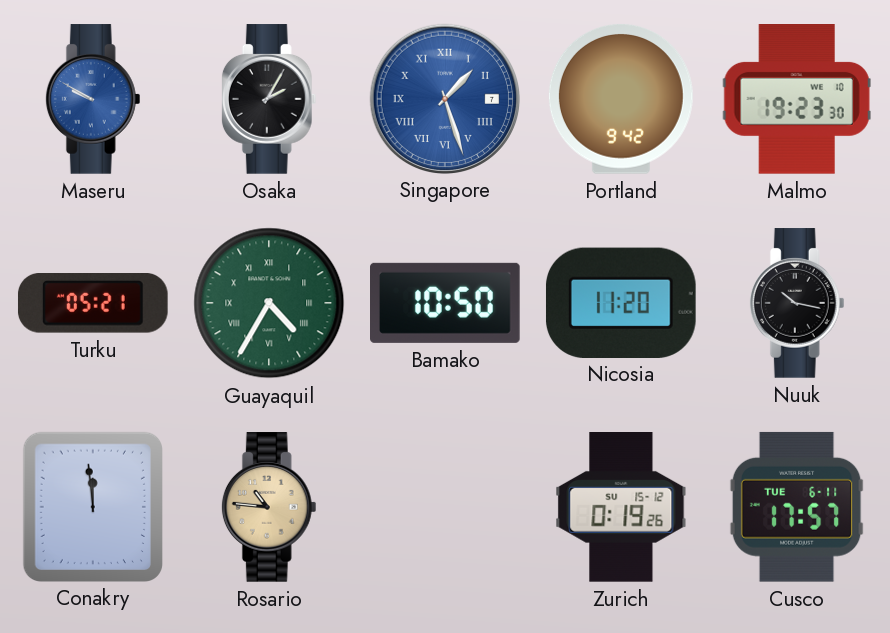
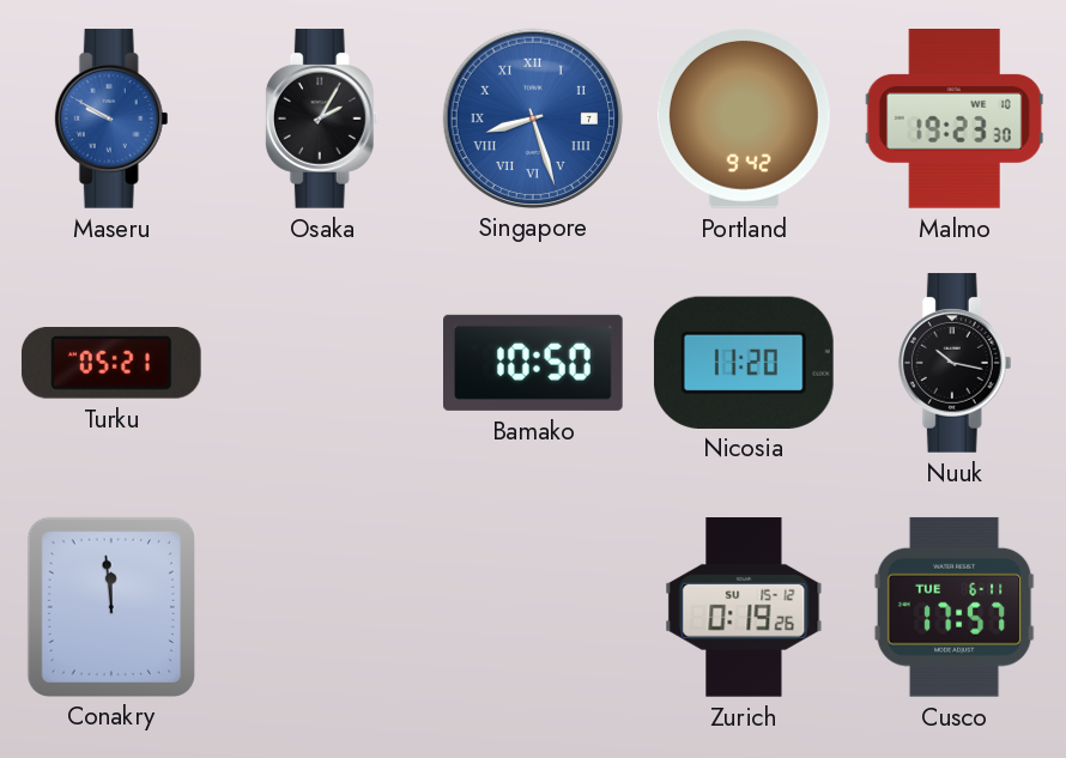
Singapore: 1:27 -> 8:27
Guayaquil: 4:35 -> none
Rosario: 10:46 -> none
